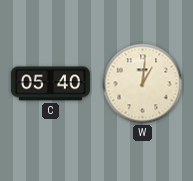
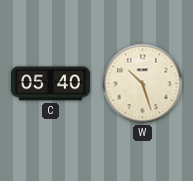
W: 1:01 -> 10:27
